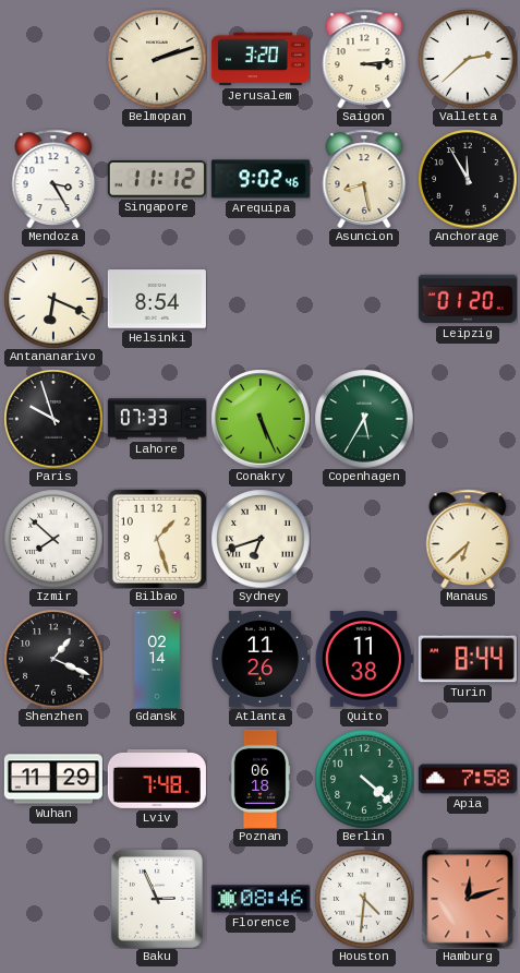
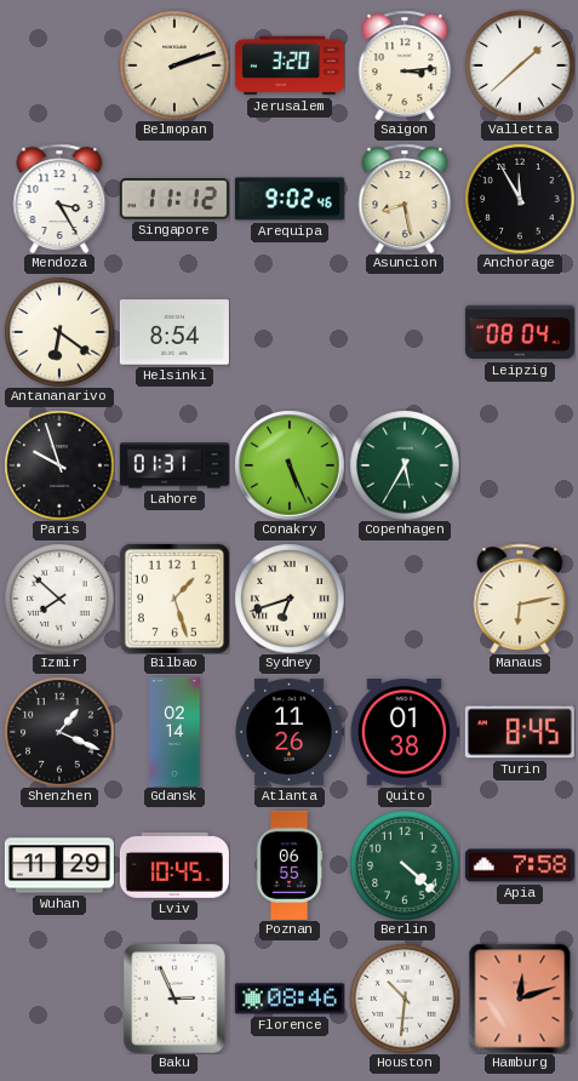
Valletta: 2:38 -> 1:38
Antananarivo: 6:19 -> 6:21
Leipzig: 01:20 -> 08:04
Lahore: 07:33 -> 01:31
Manaus: 6:38 -> 6:13
Quito: 11:38 -> 01:38
Turin: 8:44 -> 8:45
Lviv: 7:48 -> 10:45
Poznan: 06:18 -> 06:55
Houston: 4:31 -> 10:31
